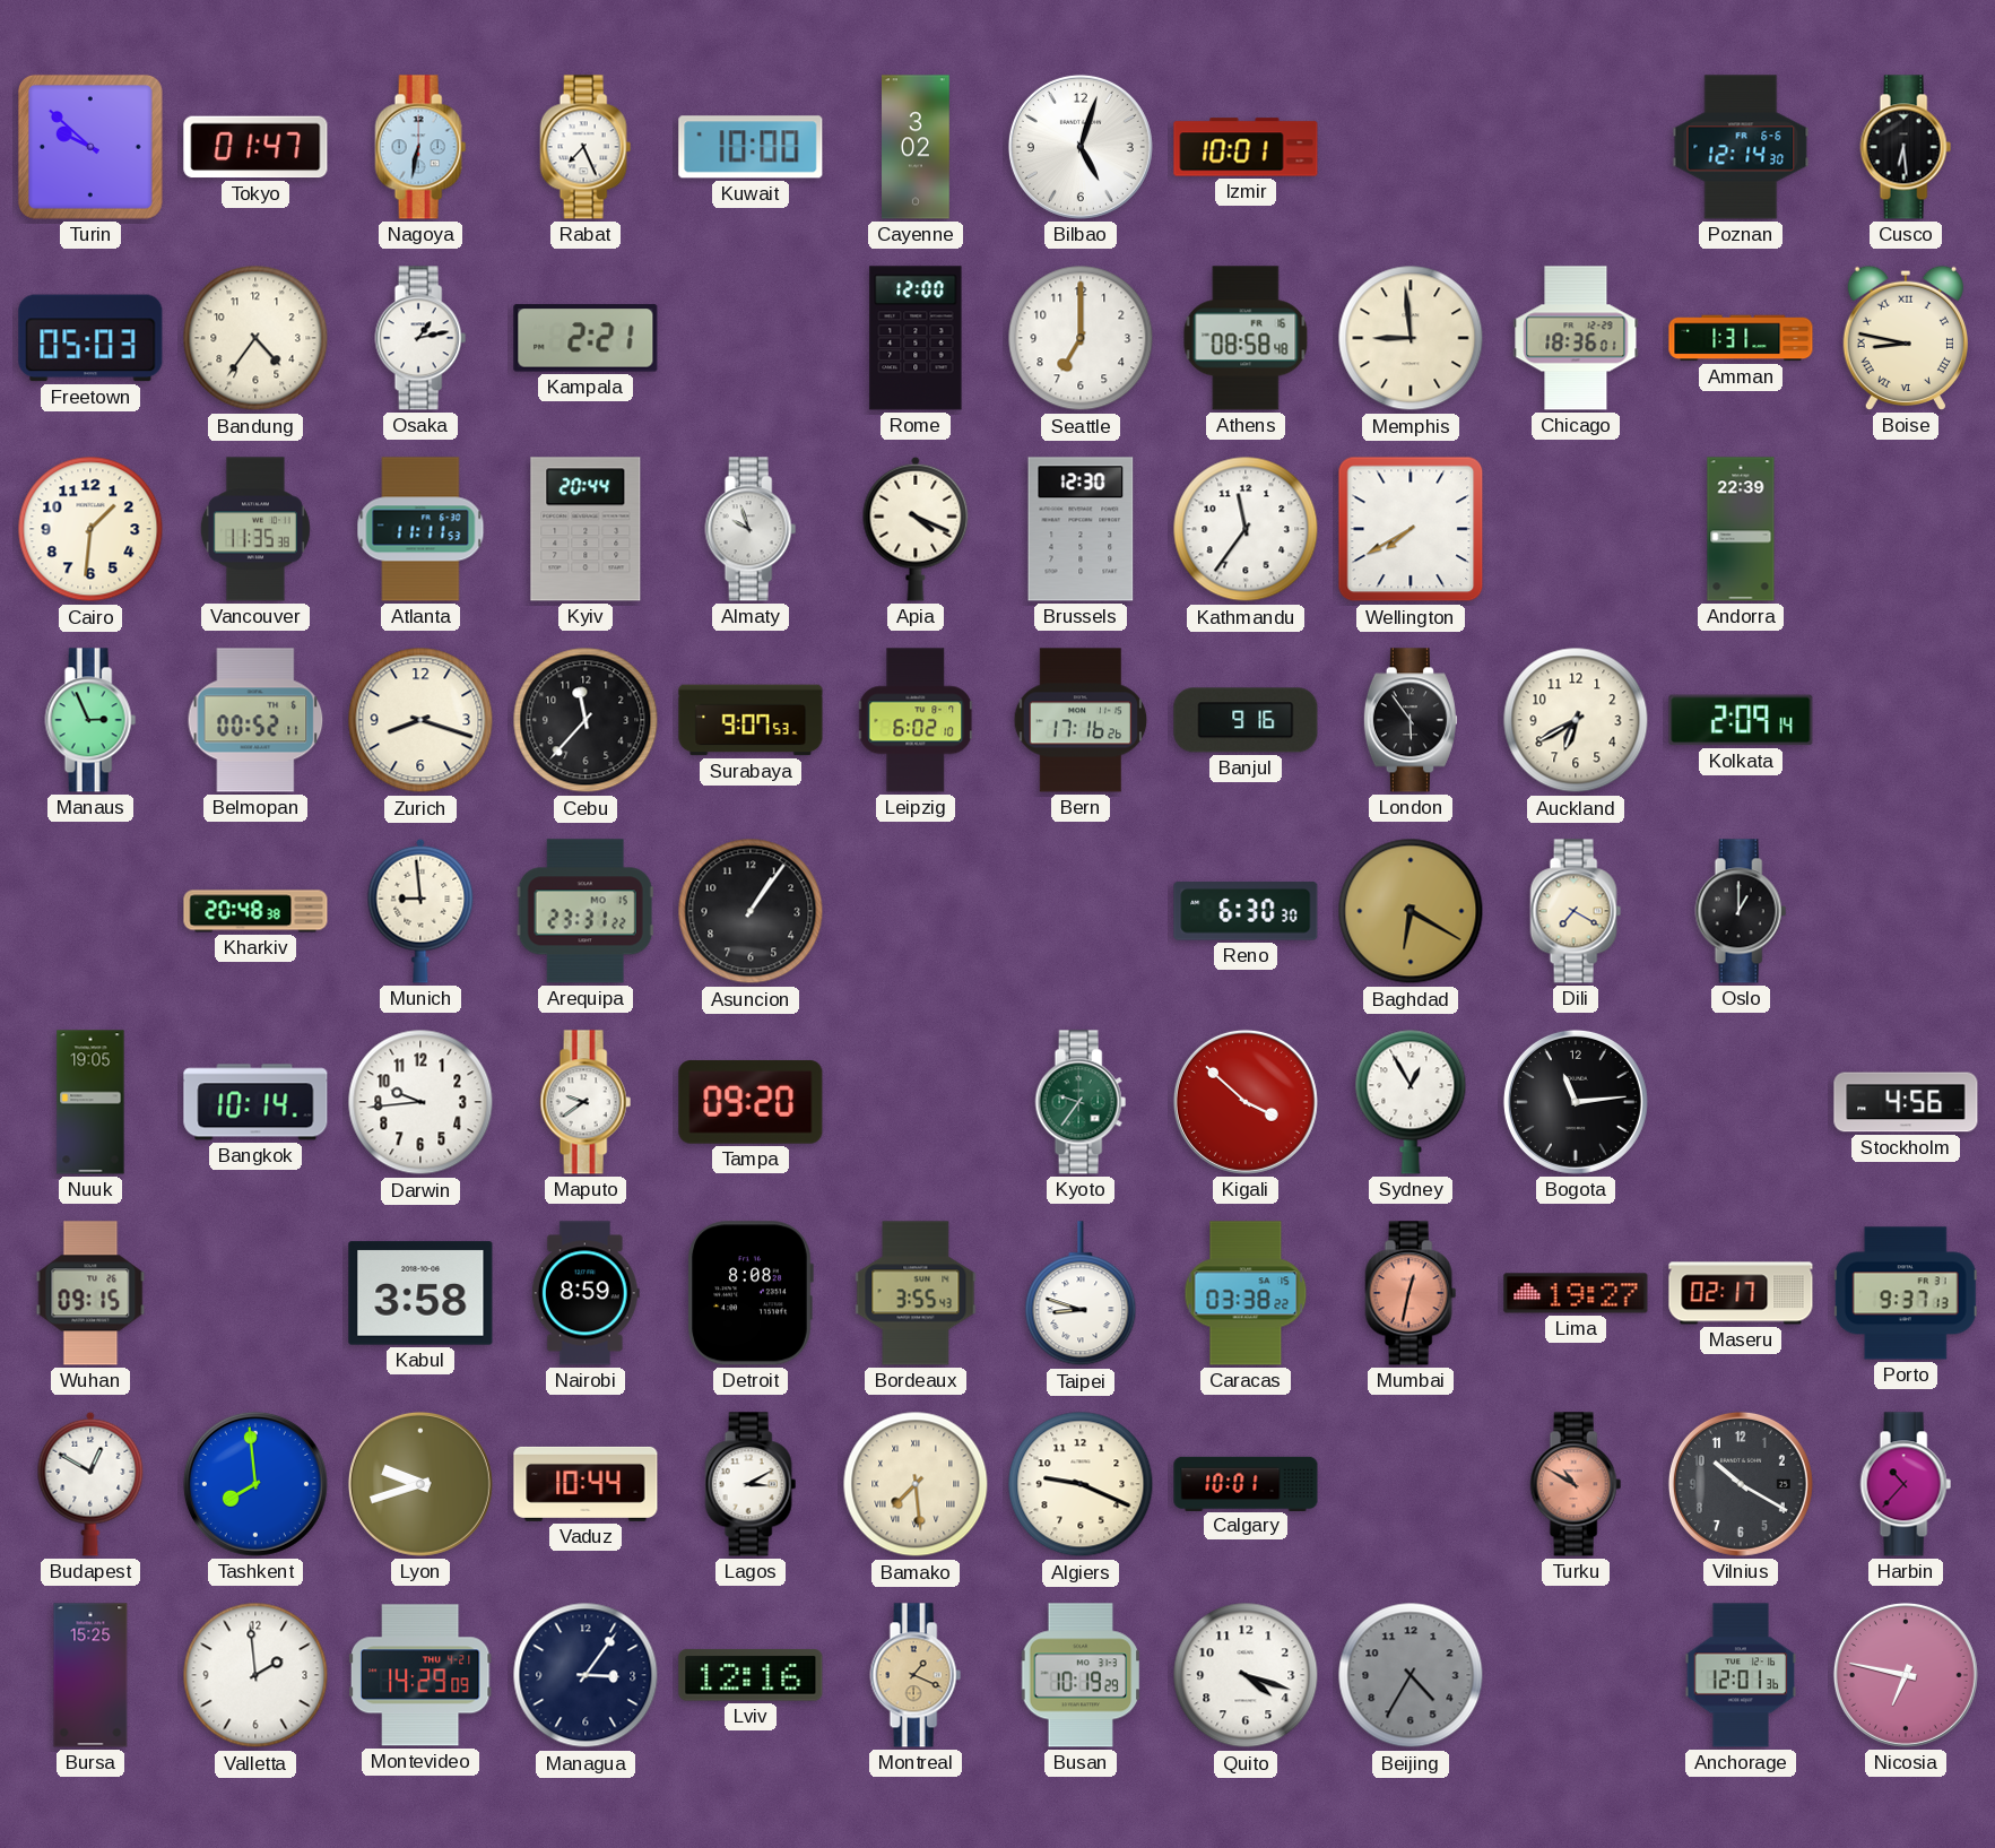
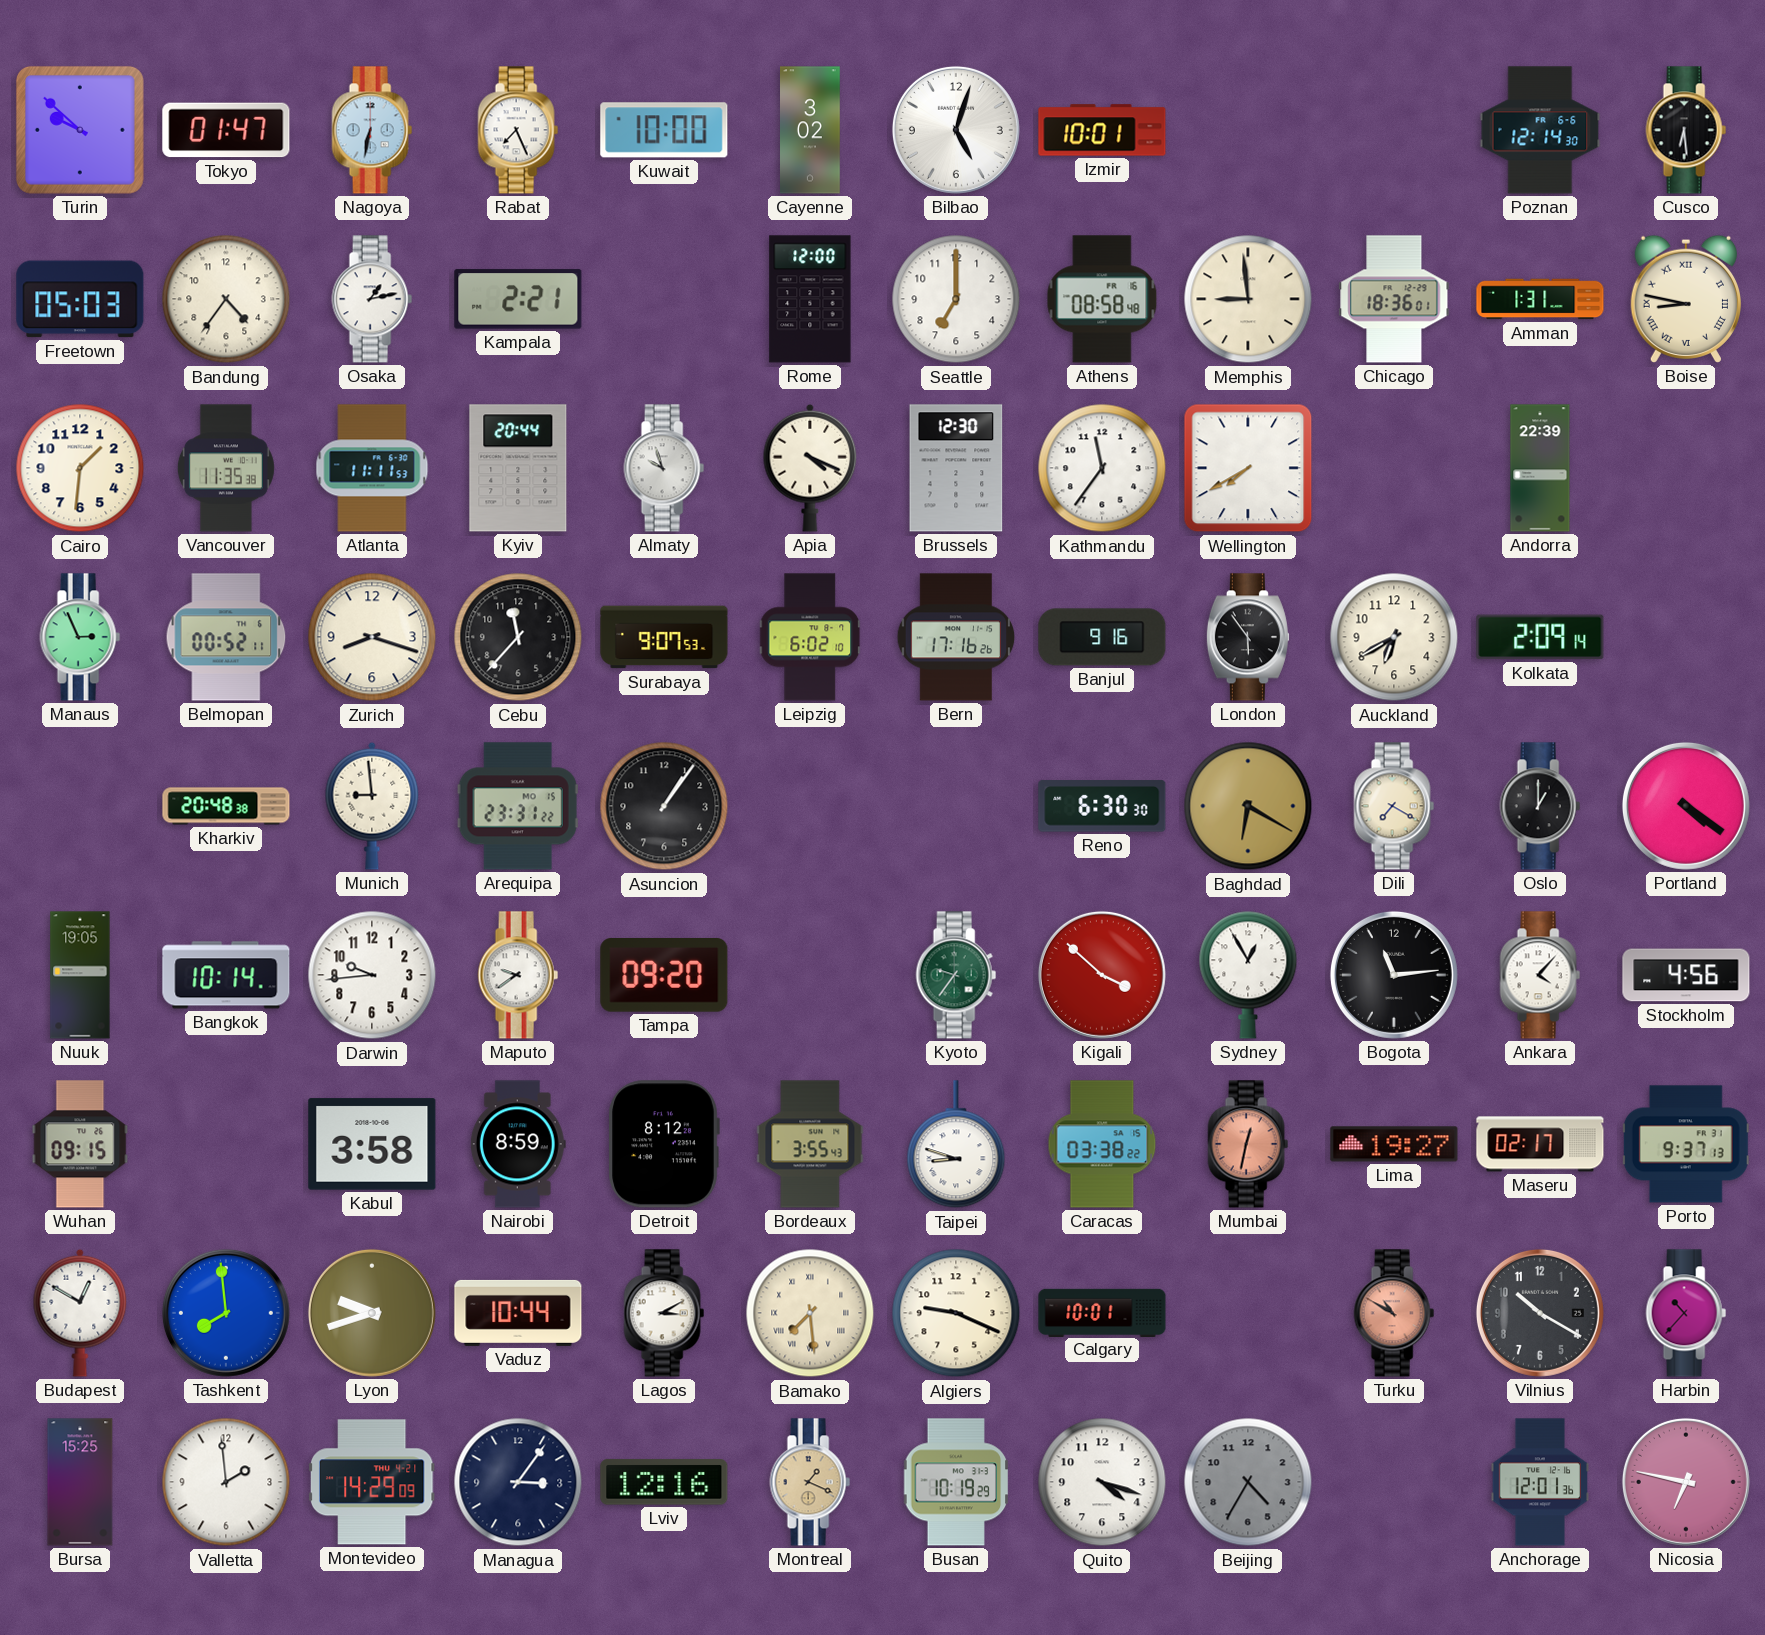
Portland: none -> 4:21
Ankara: none -> 4:07
Detroit: 8:08 -> 8:12
